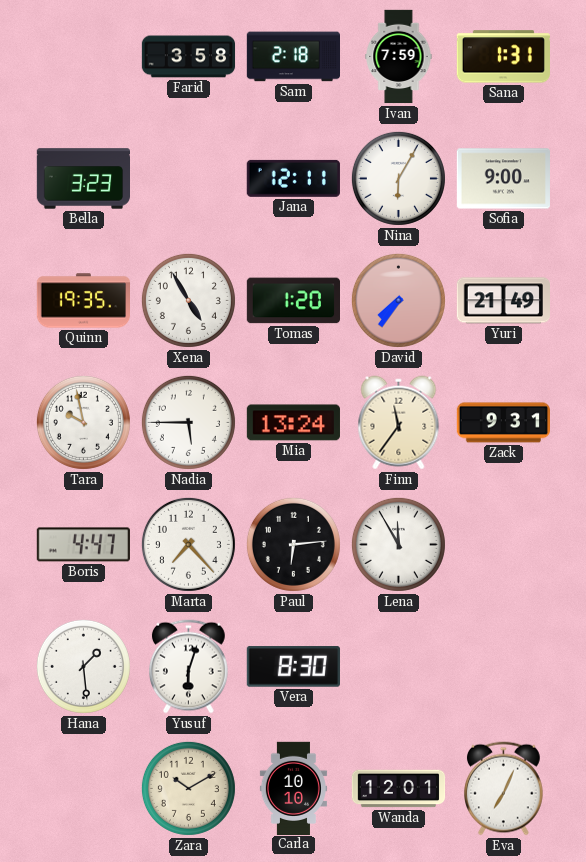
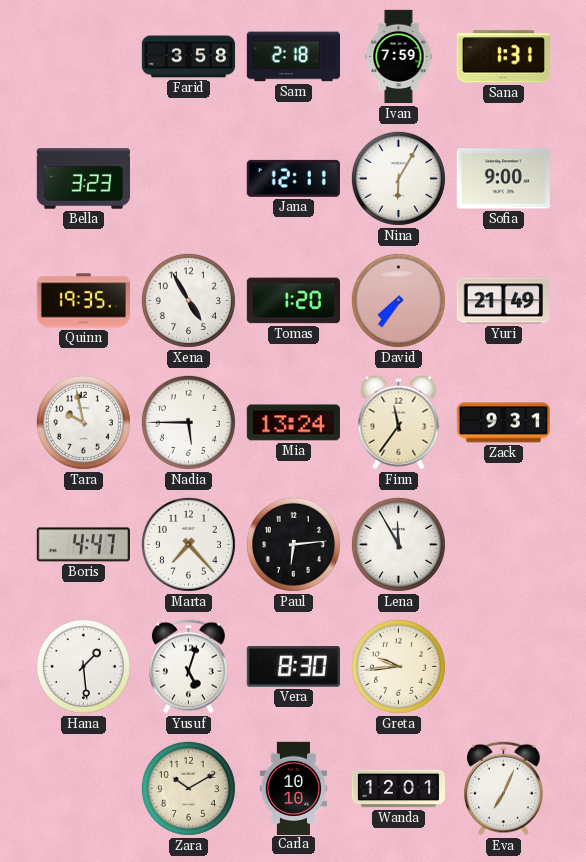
Yusuf: 6:03 -> 5:03
Greta: none -> 9:44
